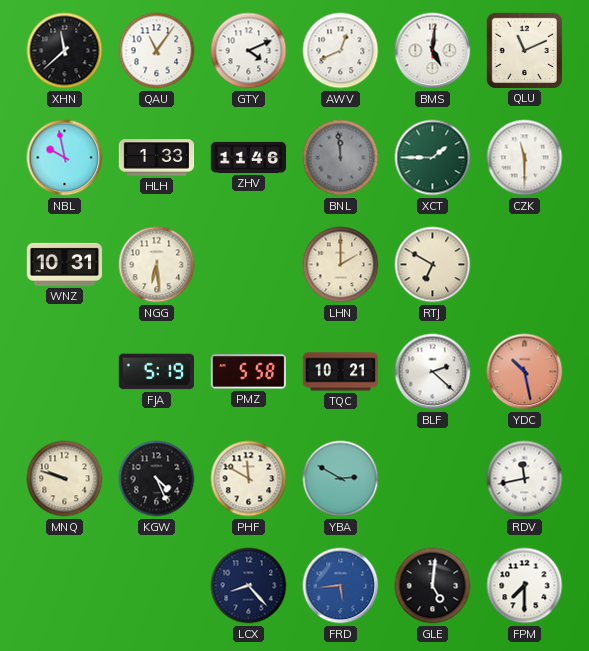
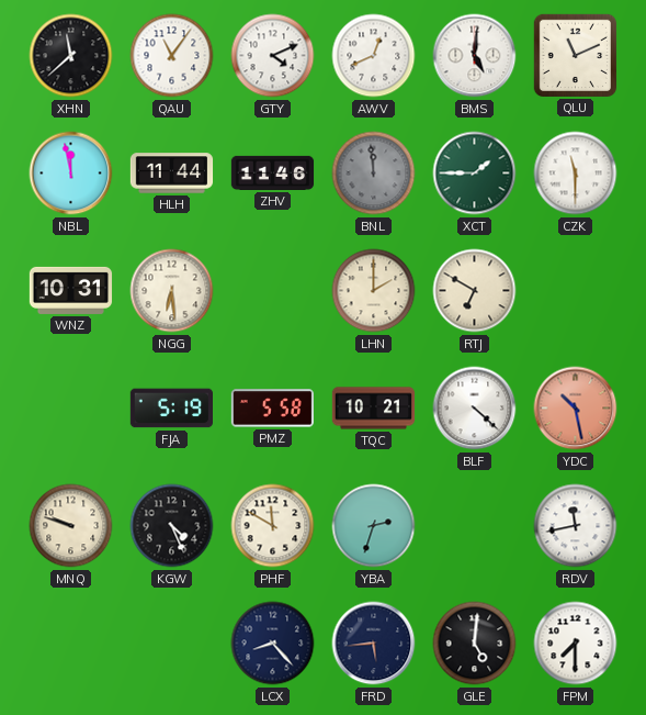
NBL: 9:58 -> 11:58
HLH: 1:33 -> 11:44
BLF: 2:22 -> 4:22
YBA: 2:50 -> 2:33
FRD dial: blue -> navy
